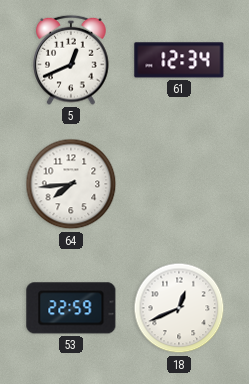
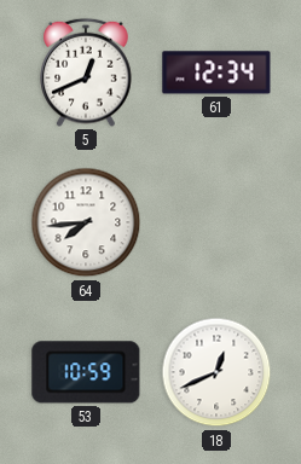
53: 22:59 -> 10:59
